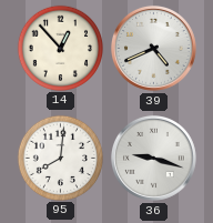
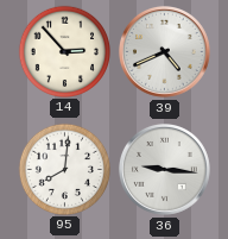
14: 12:53 -> 2:53
36: 9:18 -> 9:16
